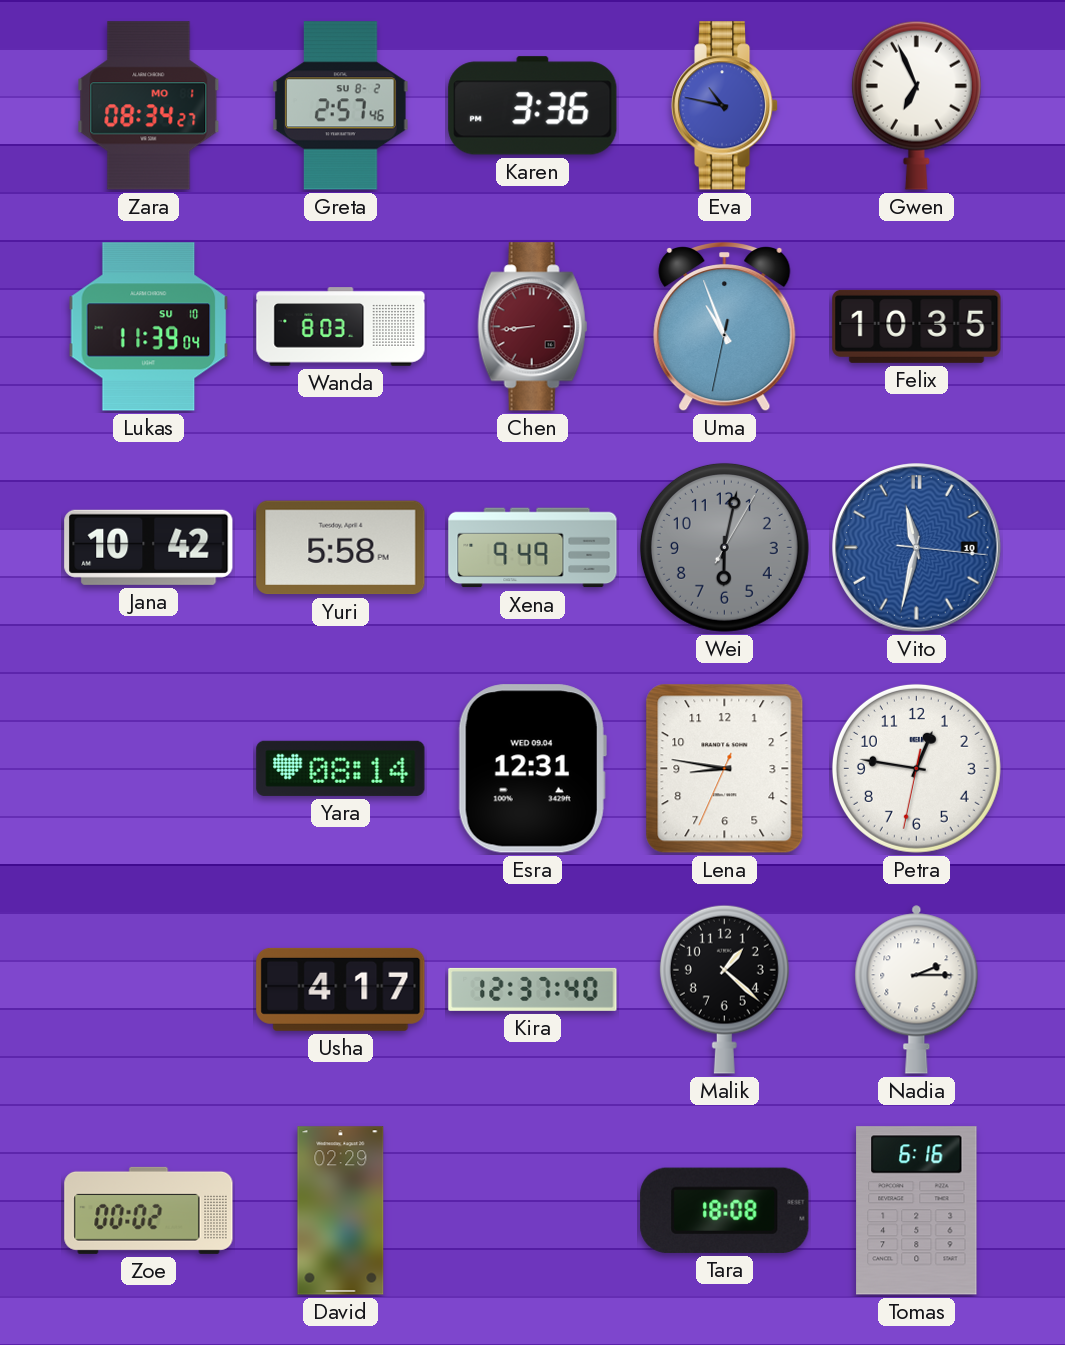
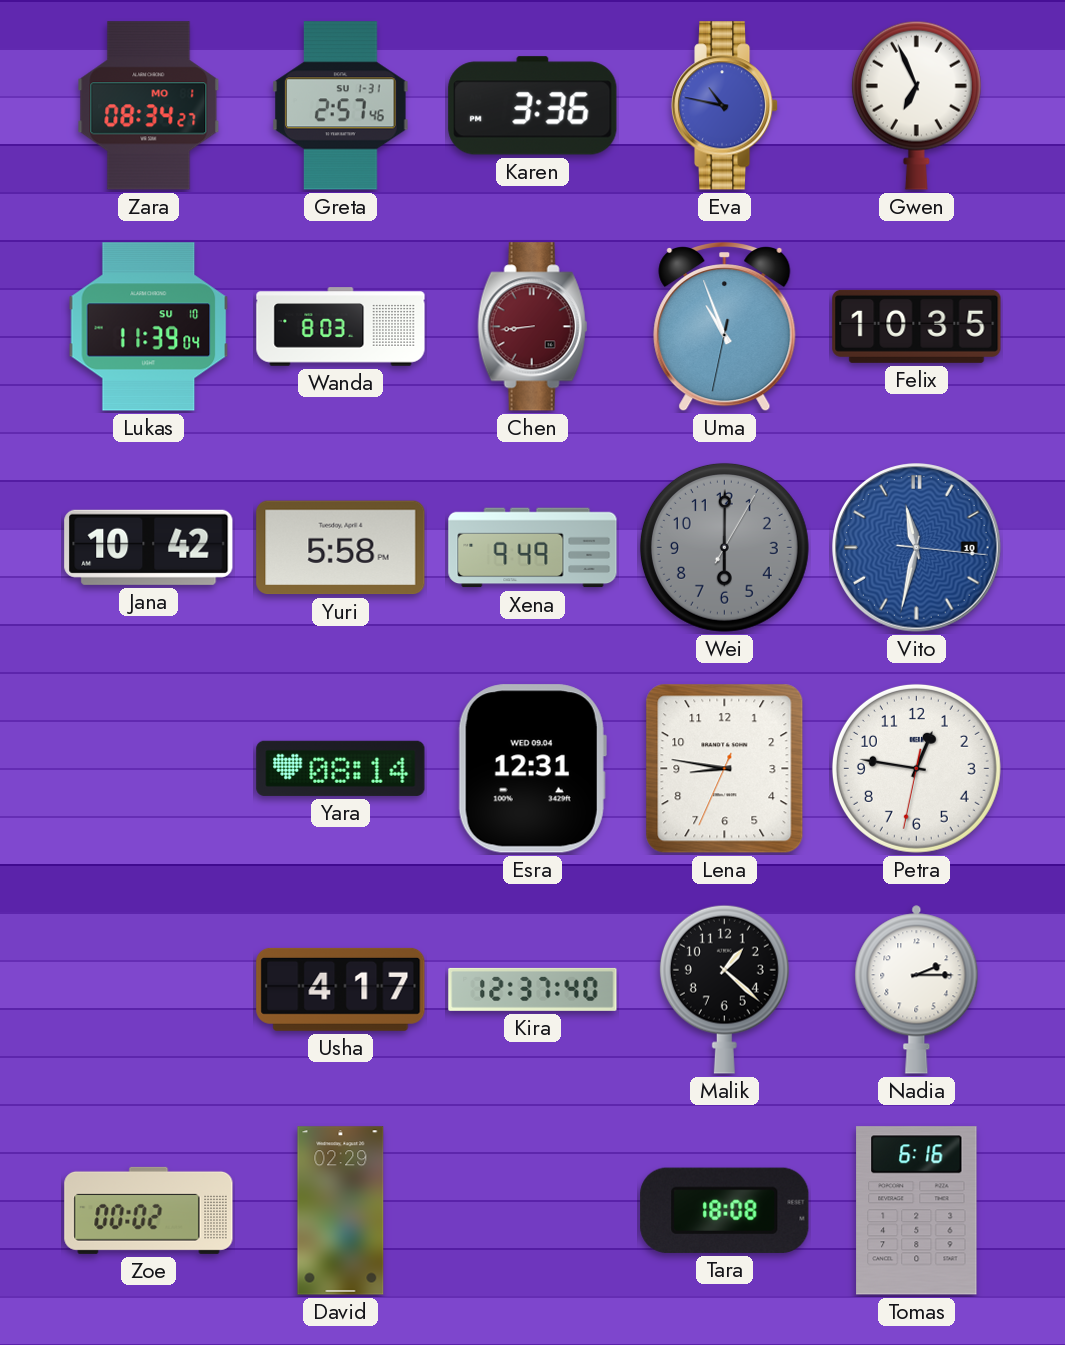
Greta date: SU 8-2 -> SU 1-31
Wei: 6:02 -> 6:00
